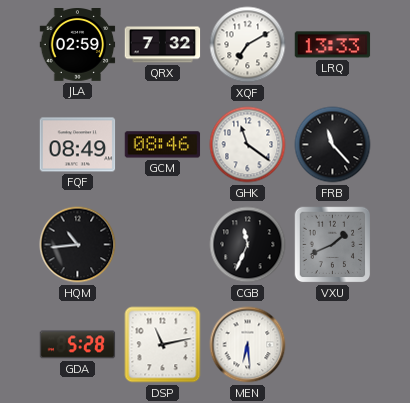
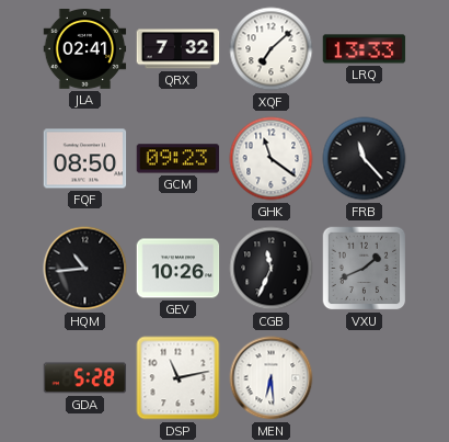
JLA: 02:59 -> 02:41
XQF: 7:10 -> 7:08
FQF: 08:49 -> 08:50
GCM: 08:46 -> 09:23
GEV: none -> 10:26
